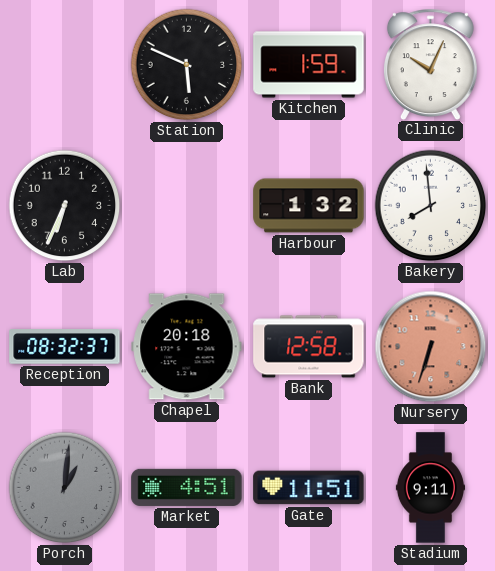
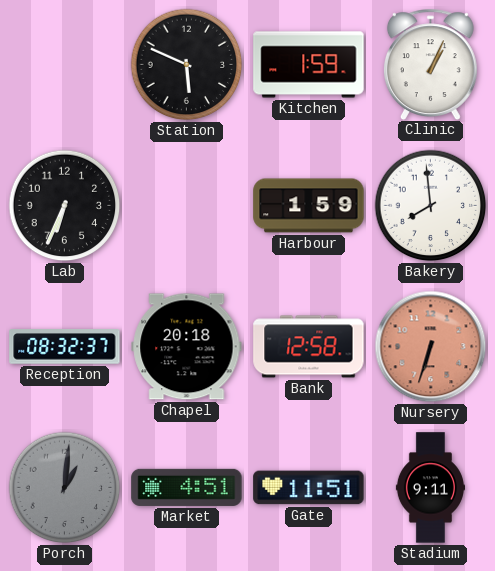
Clinic: 10:04 -> 1:04
Harbour: 1:32 -> 1:59
